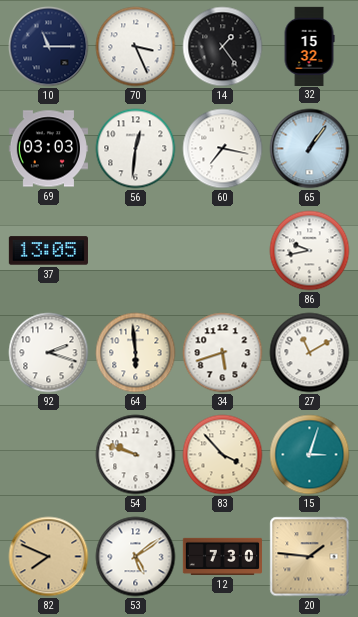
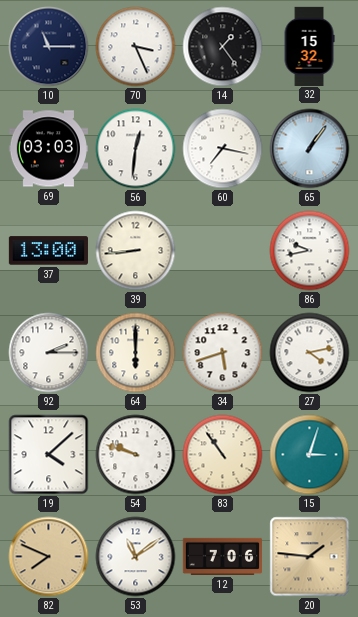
37: 13:05 -> 13:00
39: none -> 8:44
92: 2:18 -> 2:15
64: 5:59 -> 6:00
27: 11:10 -> 4:13
19: none -> 4:08
83: 3:53 -> 10:54
53: 5:09 -> 11:09
12: 7:30 -> 7:06
